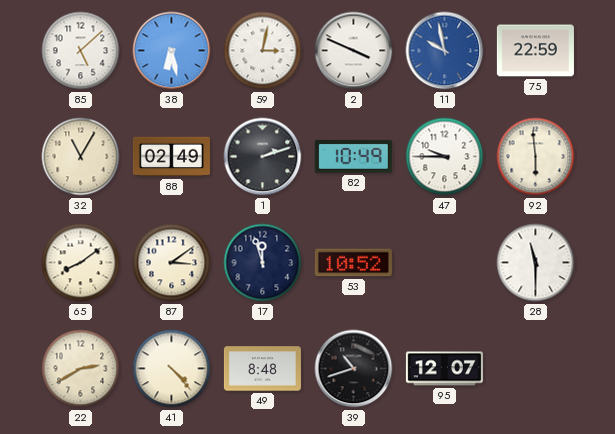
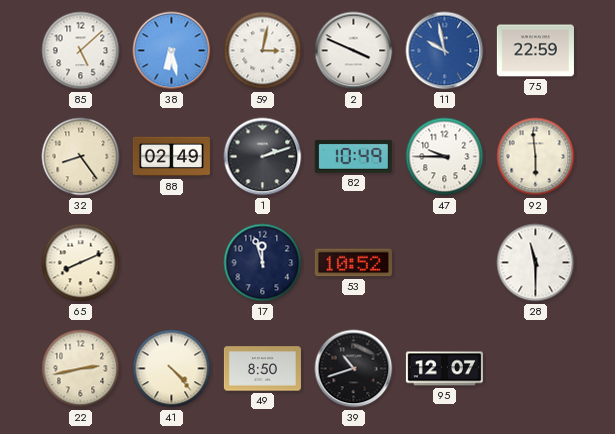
32: 11:05 -> 8:24
65: 8:09 -> 8:11
87: 3:09 -> none
22: 2:40 -> 2:43
49: 8:48 -> 8:50
